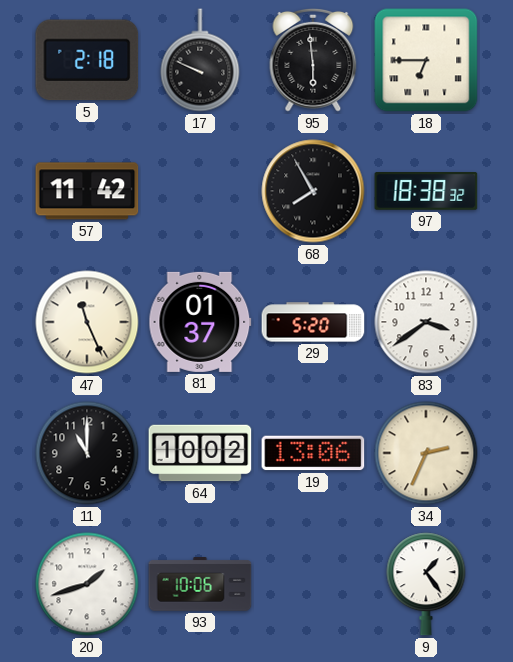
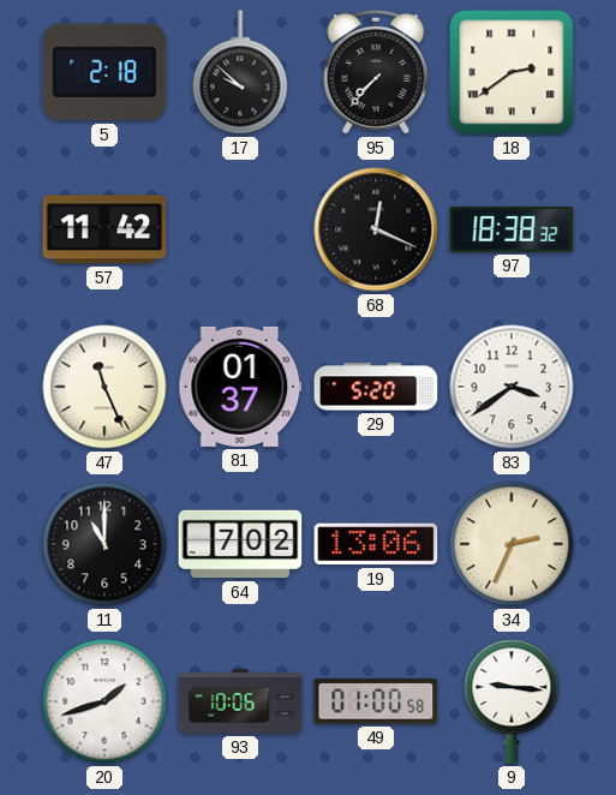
17: 9:49 -> 9:52
95: 5:59 -> 7:37
18: 6:45 -> 2:39
68: 7:55 -> 12:19
64: 10:02 -> 7:02
49: none -> 01:00
9: 1:24 -> 9:16
